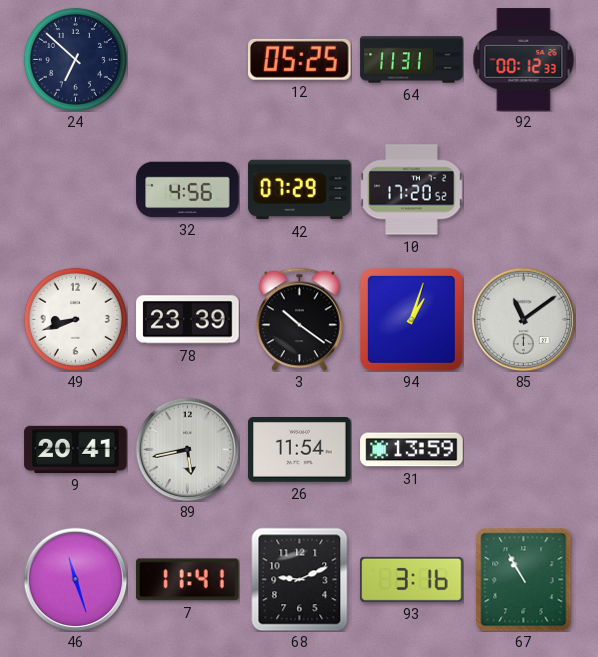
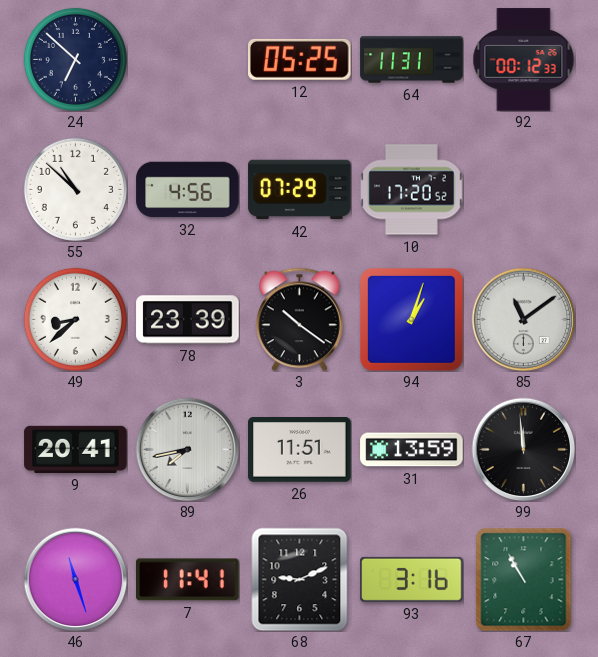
55: none -> 10:52
49: 8:42 -> 8:38
89: 5:43 -> 7:43
26: 11:54 -> 11:51
99: none -> 11:59
